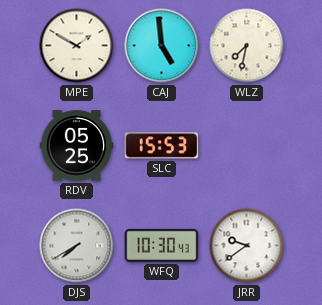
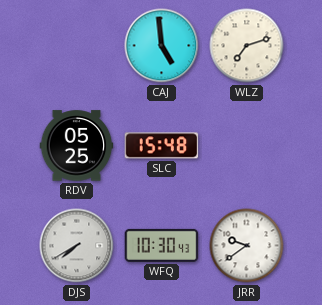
MPE: 1:50 -> none
WLZ: 7:32 -> 7:12
SLC: 15:53 -> 15:48
